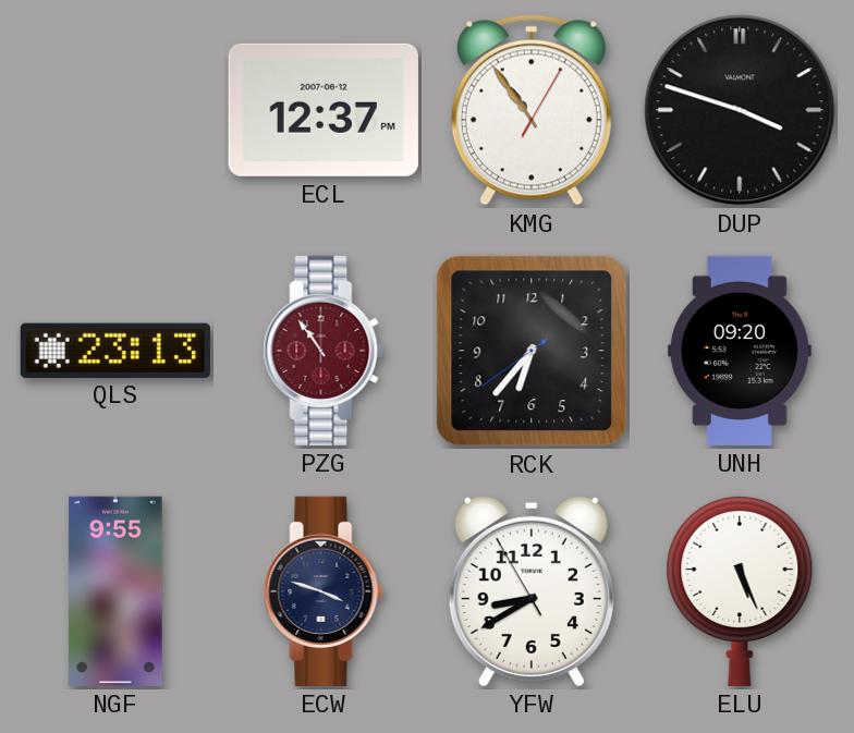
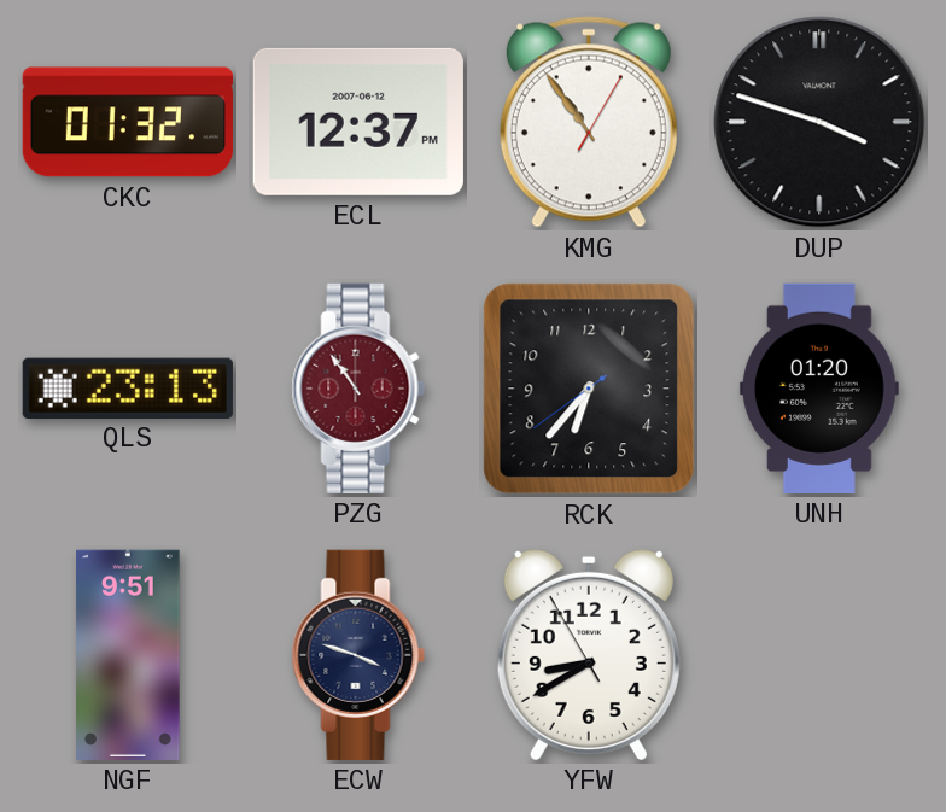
CKC: none -> 01:32
UNH: 09:20 -> 01:20
NGF: 9:55 -> 9:51
ELU: 5:26 -> none
